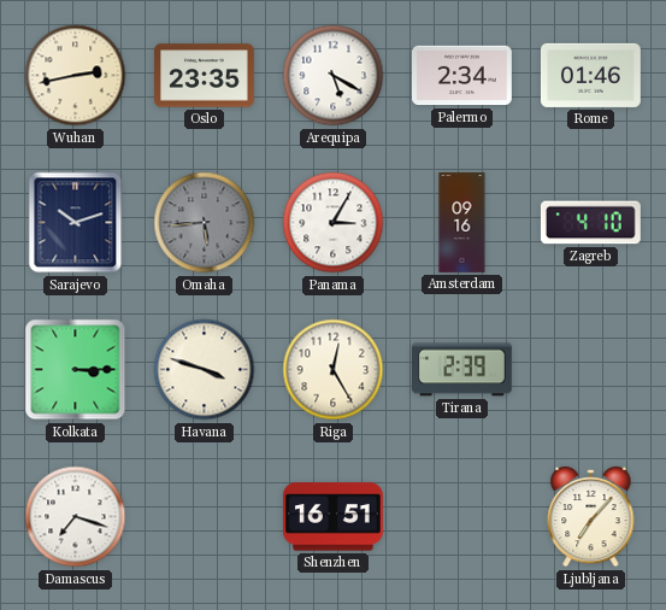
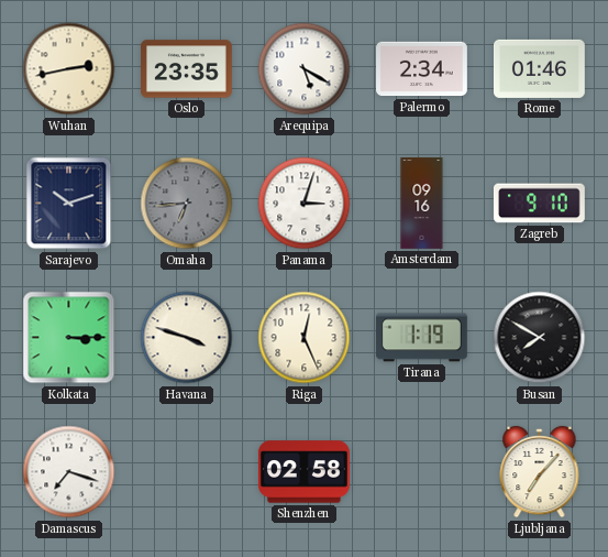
Omaha: 5:44 -> 6:44
Panama: 3:05 -> 3:03
Zagreb: 4:10 -> 9:10
Riga: 12:25 -> 12:26
Tirana: 2:39 -> 1:19
Busan: none -> 7:50
Shenzhen: 16:51 -> 02:58
